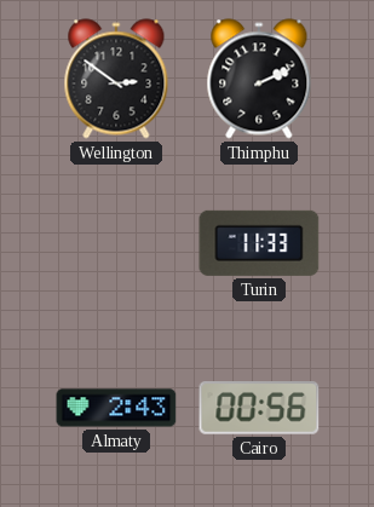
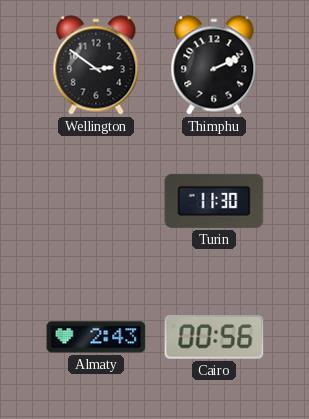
Turin: 11:33 -> 11:30
